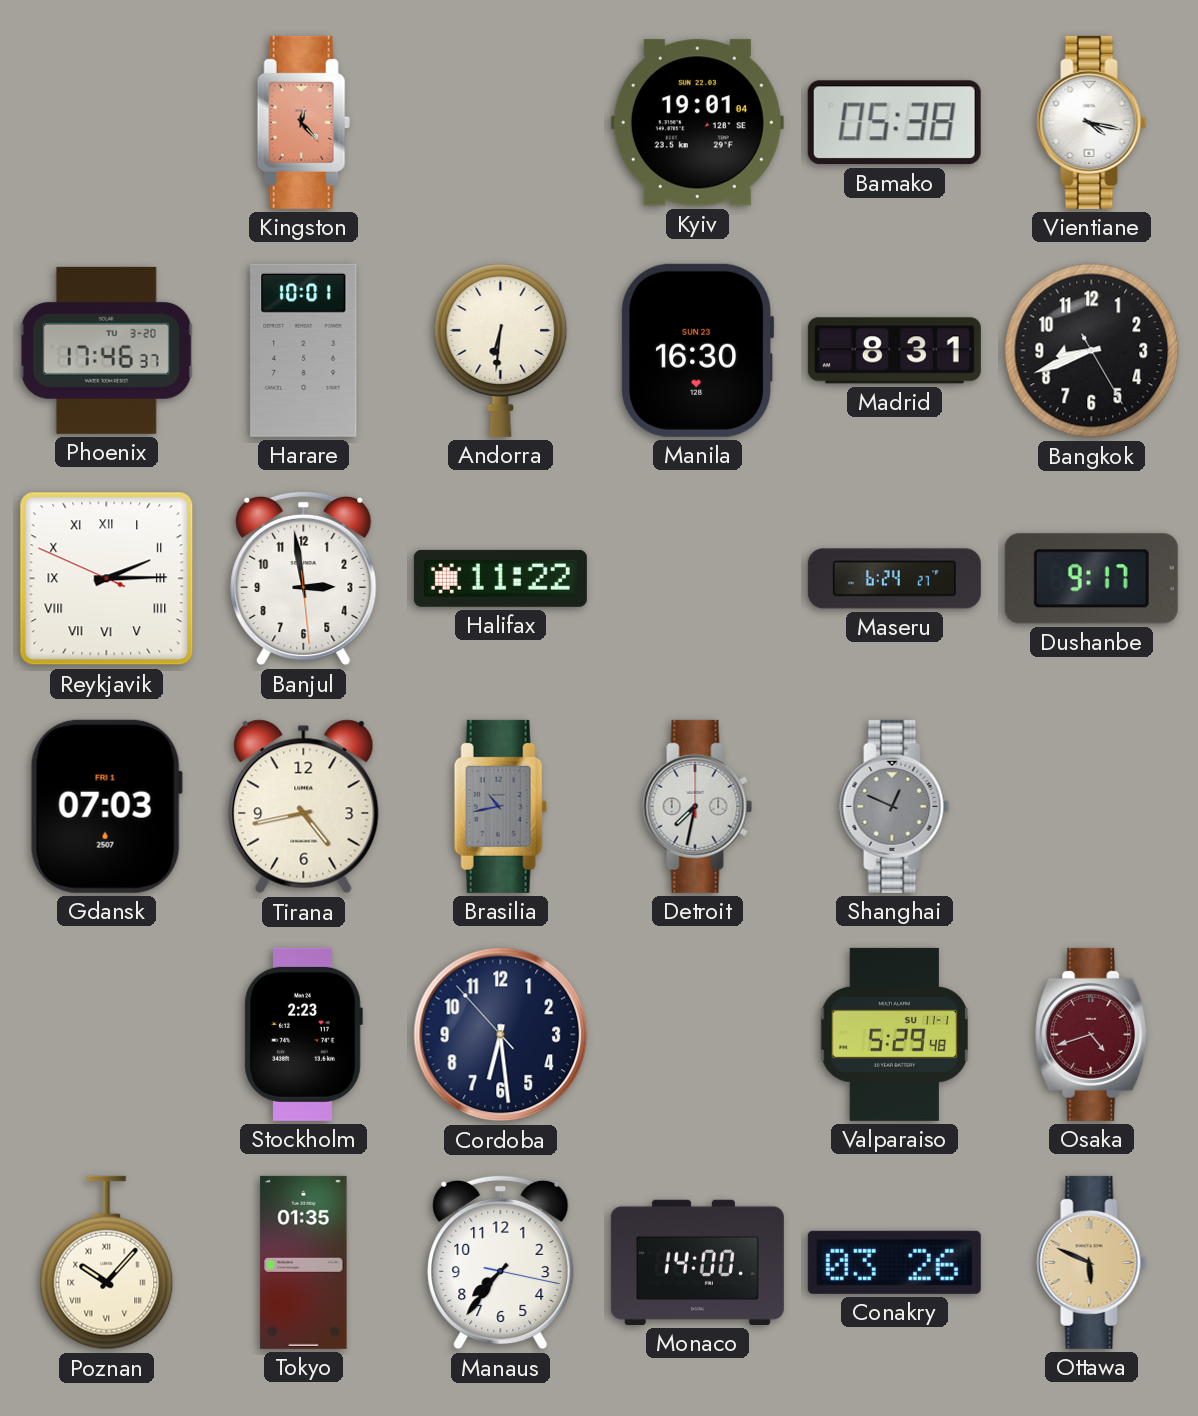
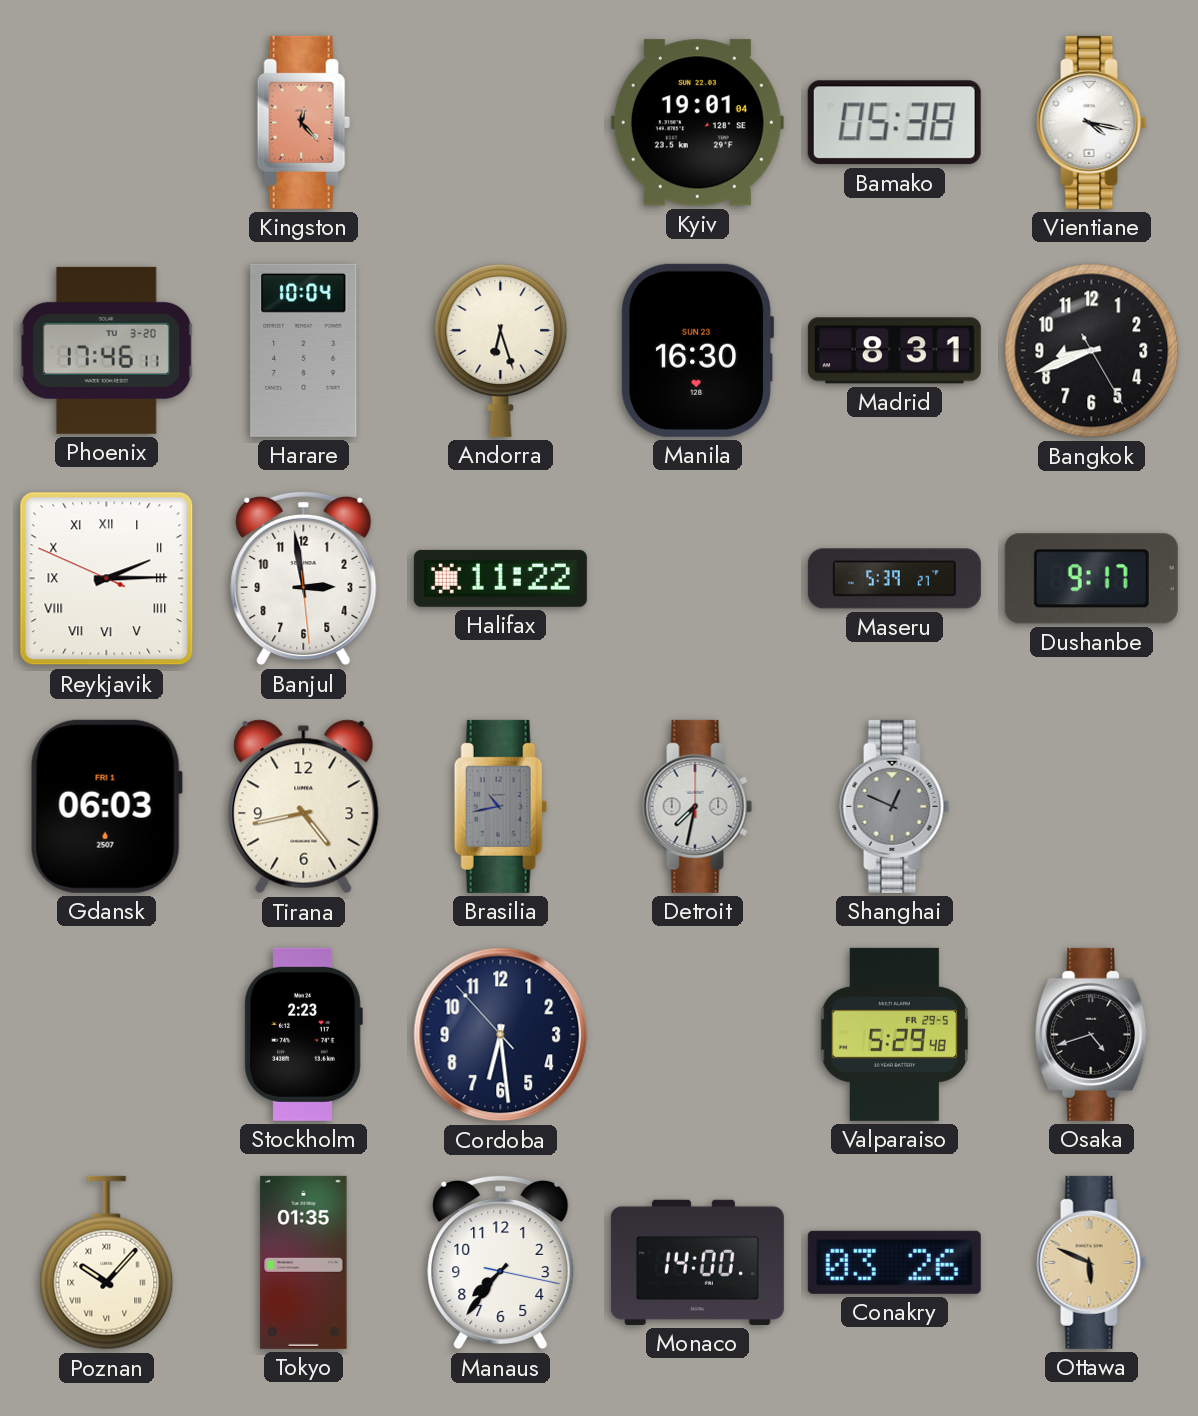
Phoenix: 17:46:37 -> 17:46:11
Harare: 10:01 -> 10:04
Andorra: 6:31 -> 6:27
Maseru: 6:24 -> 5:39
Gdansk: 07:03 -> 06:03
Valparaiso date: SU 11-1 -> FR 29-5
Osaka dial: burgundy -> black
